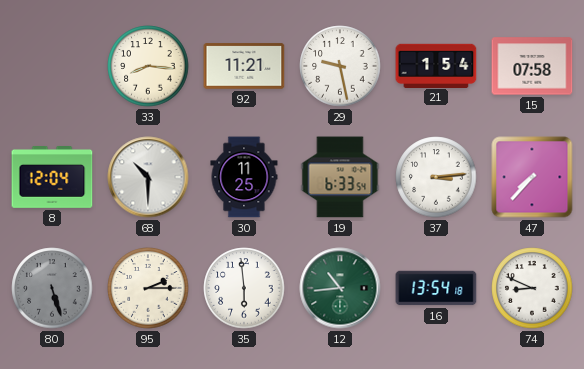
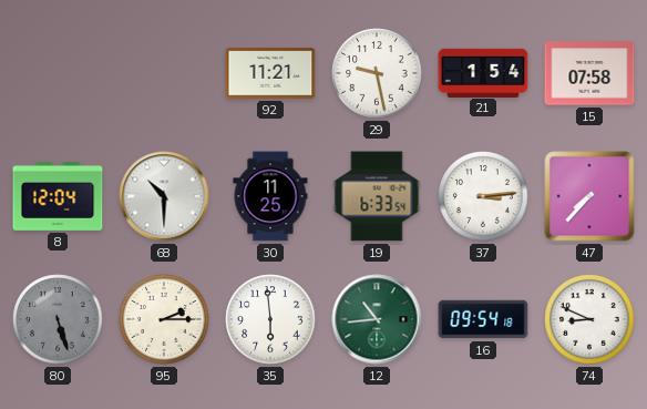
33: 8:16 -> none
16: 13:54 -> 09:54
